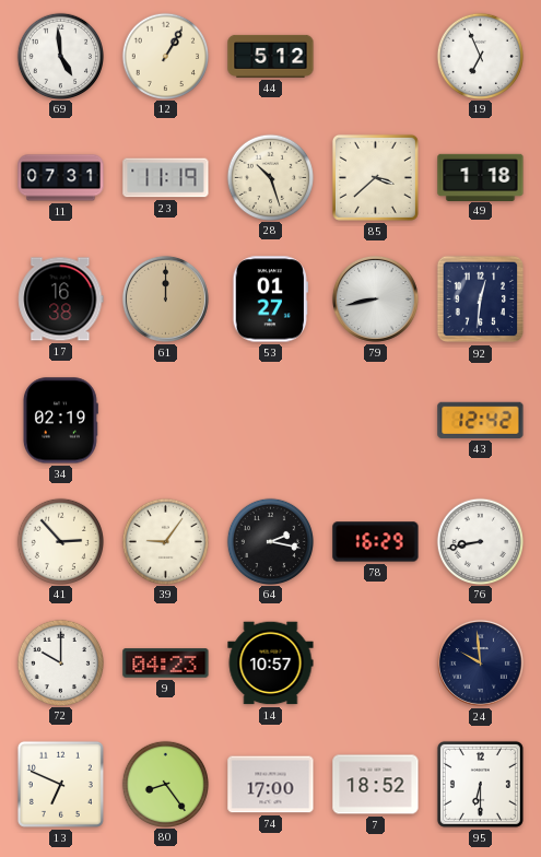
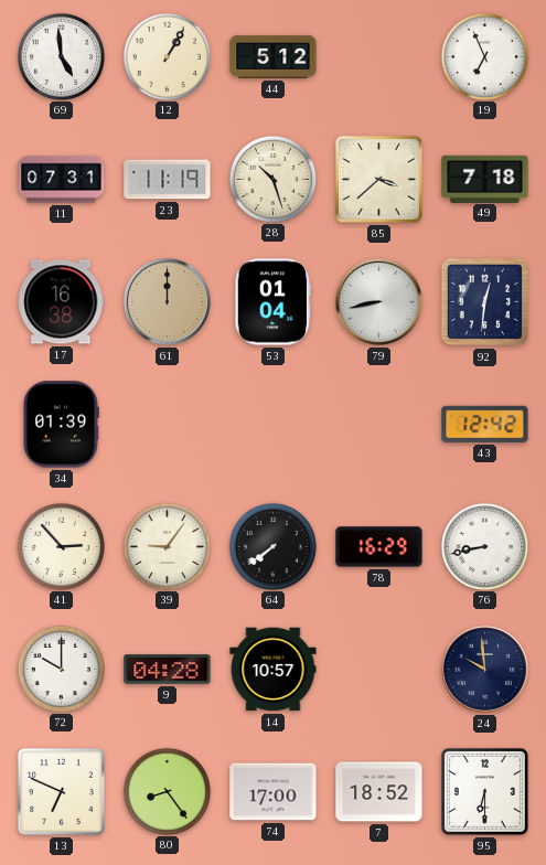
49: 1:18 -> 7:18
53: 01:27 -> 01:04
34: 02:19 -> 01:39
64: 2:17 -> 7:39
9: 04:23 -> 04:28
